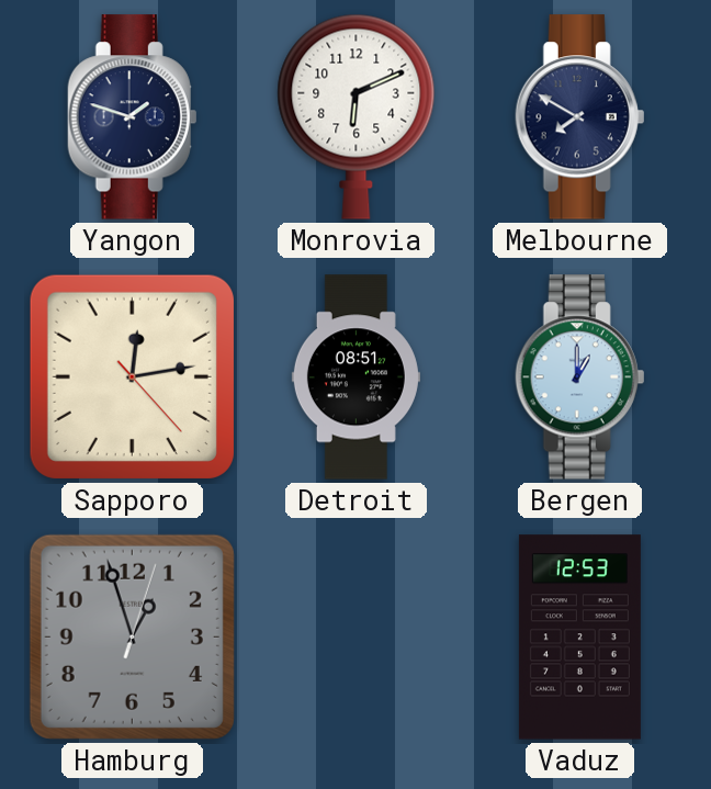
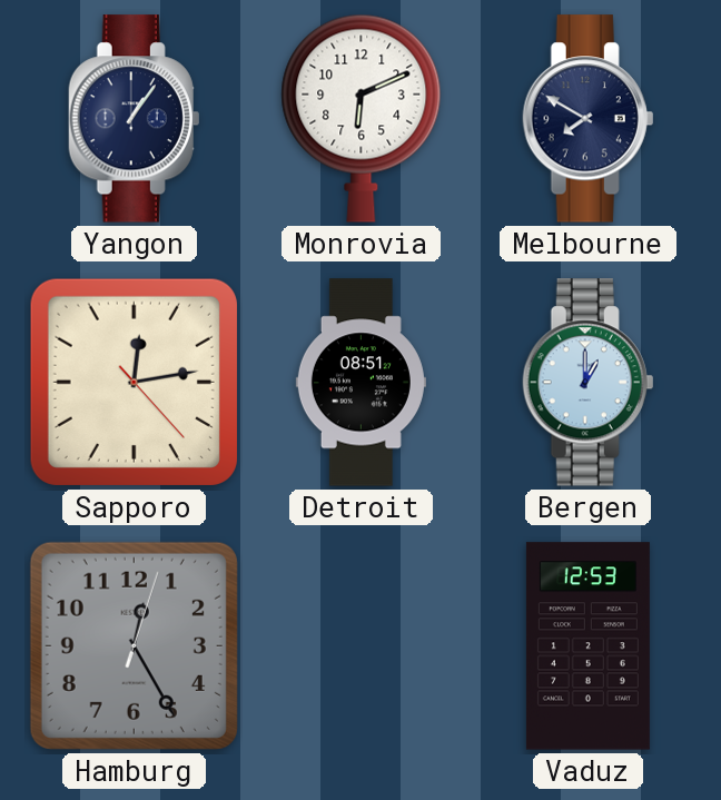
Yangon: 1:48 -> 1:06
Hamburg: 12:57 -> 12:25
